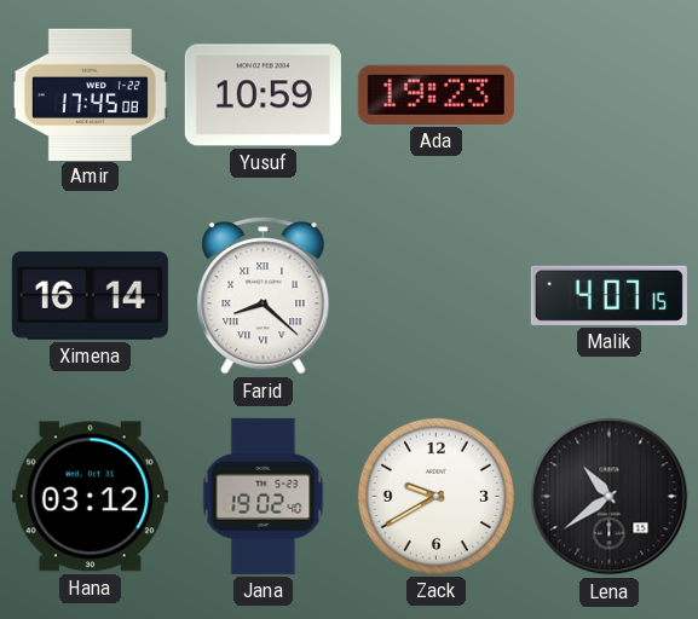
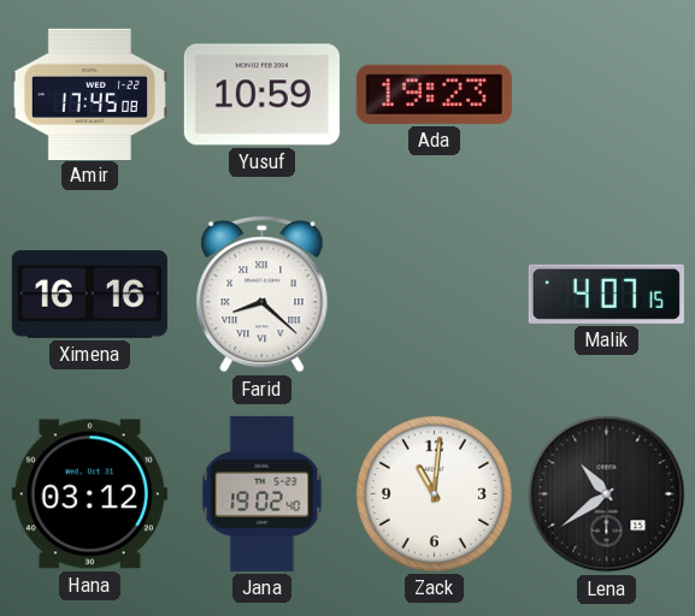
Ximena: 16:14 -> 16:16
Zack: 9:40 -> 11:01
